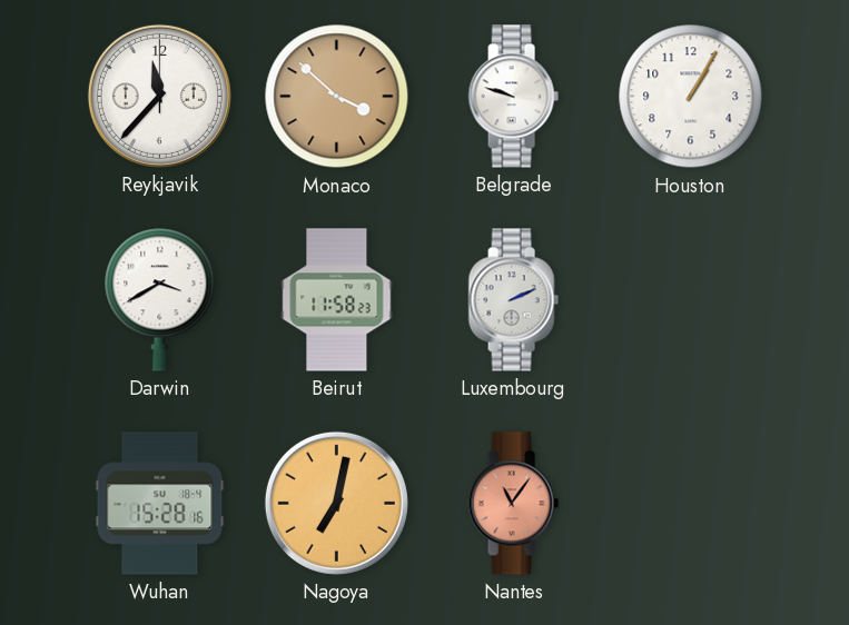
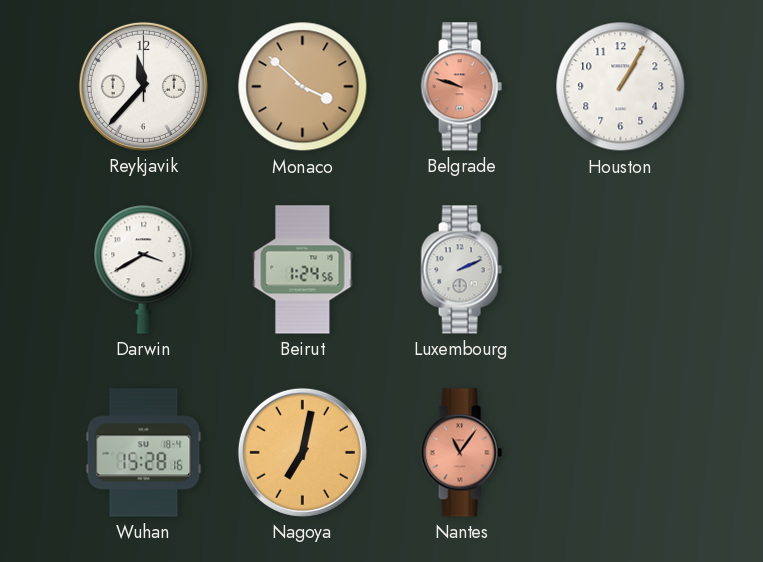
Belgrade dial: white -> salmon
Beirut: 11:58 -> 1:24
